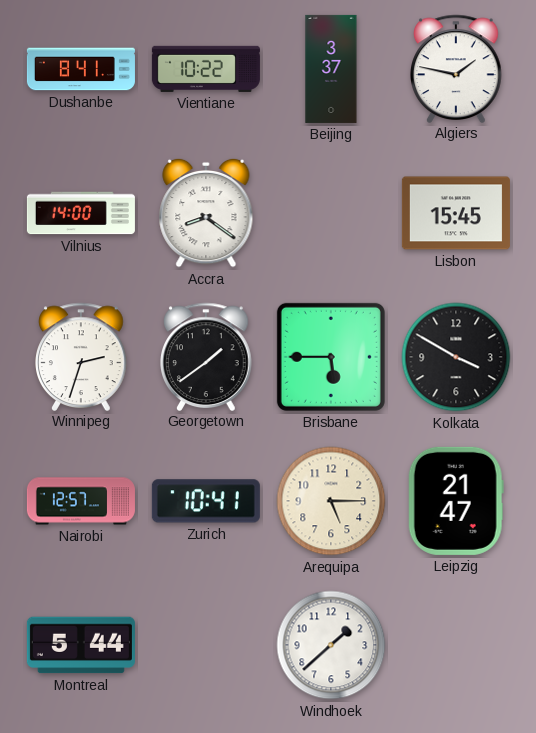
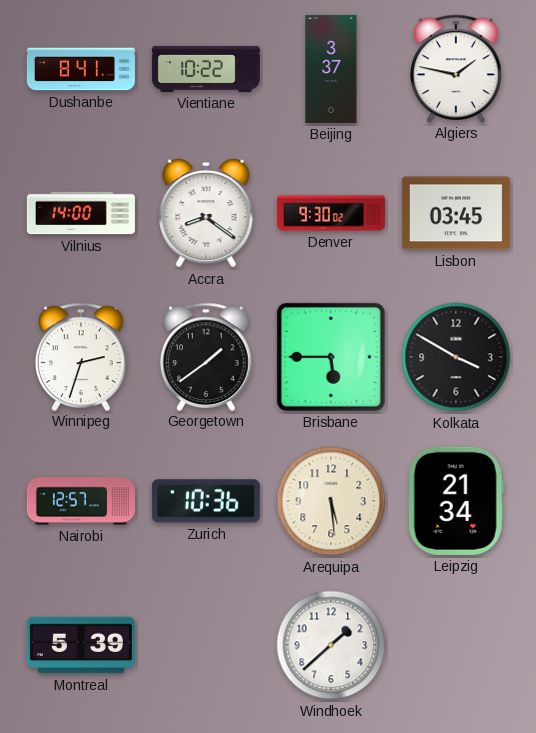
Denver: none -> 9:30
Lisbon: 15:45 -> 03:45
Zurich: 10:41 -> 10:36
Arequipa: 5:15 -> 5:29
Leipzig: 21:47 -> 21:34
Montreal: 5:44 -> 5:39
